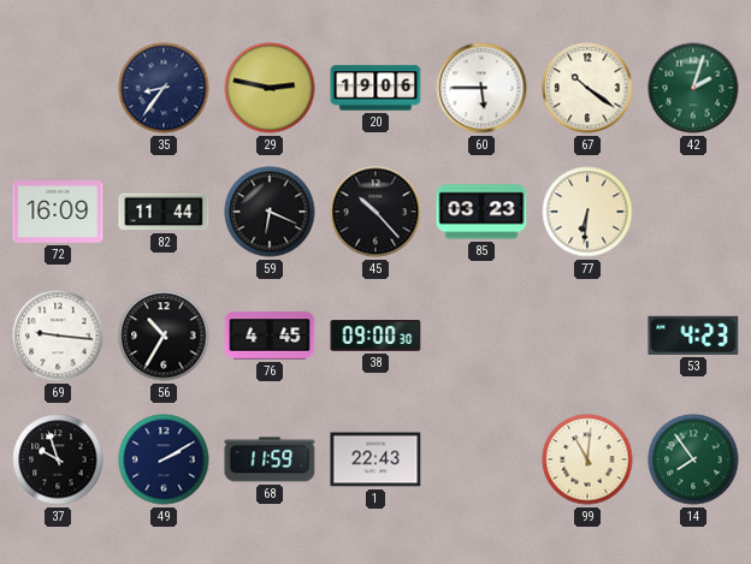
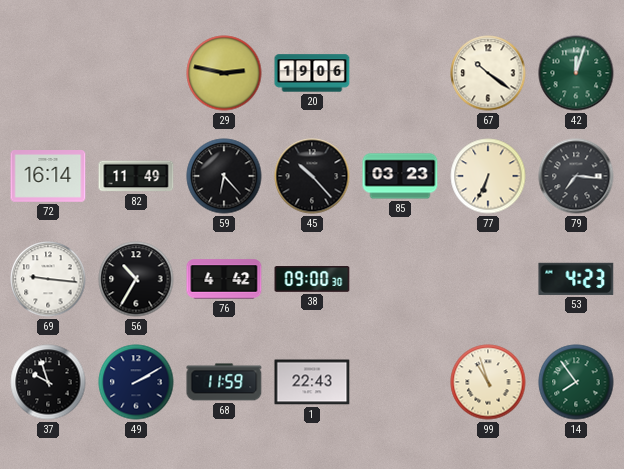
35: 8:36 -> none
60: 5:45 -> none
42: 2:03 -> 12:03
72: 16:09 -> 16:14
82: 11:44 -> 11:49
59: 6:19 -> 6:23
77: 6:31 -> 6:34
79: none -> 7:16
76: 4:45 -> 4:42
99: 11:01 -> 10:57
